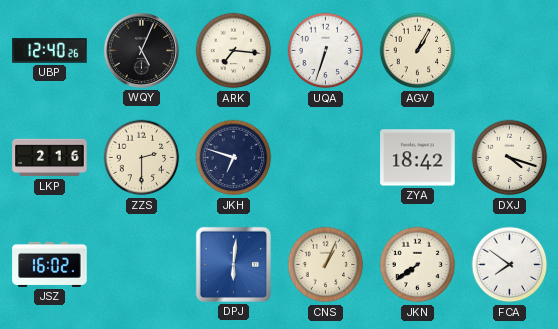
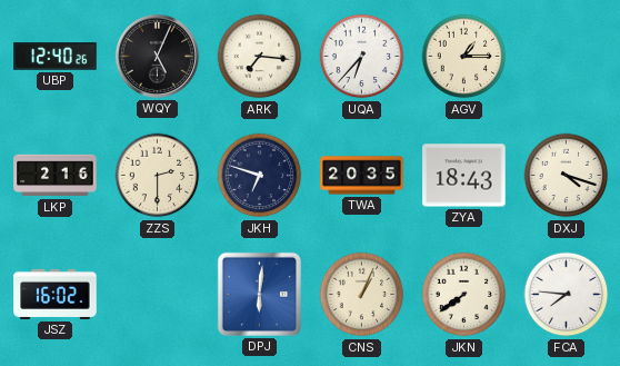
UQA: 6:33 -> 6:37
AGV: 1:05 -> 1:15
TWA: none -> 20:35
ZYA: 18:42 -> 18:43
FCA: 7:51 -> 7:46
